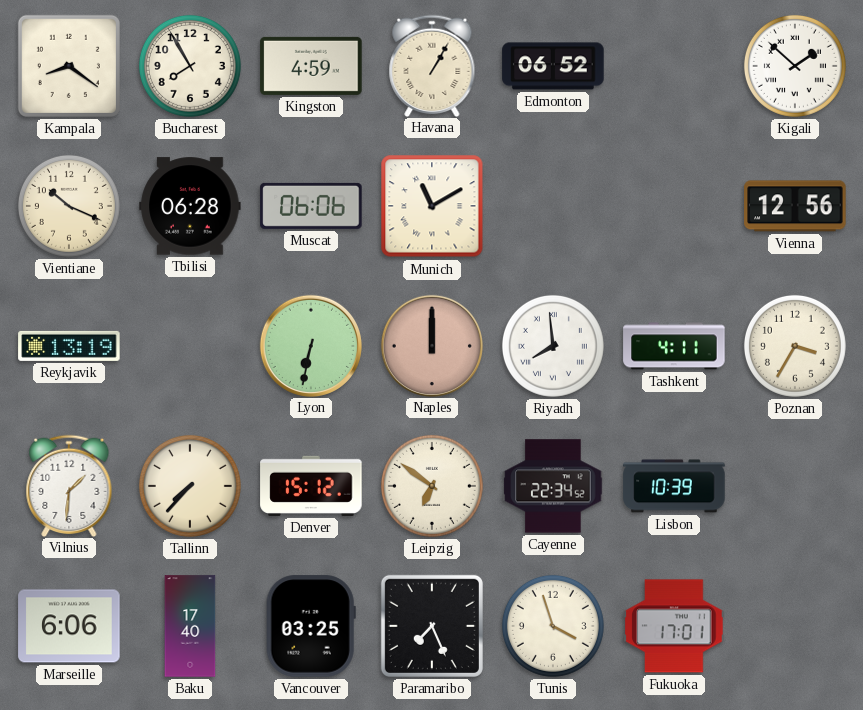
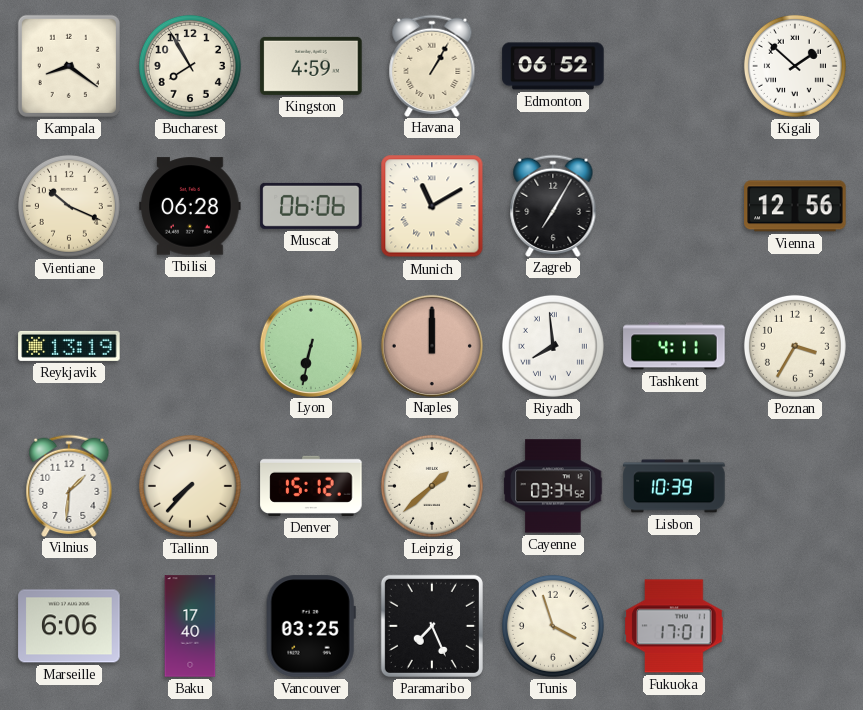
Zagreb: none -> 7:05
Leipzig: 6:51 -> 1:38
Cayenne: 22:34 -> 03:34
